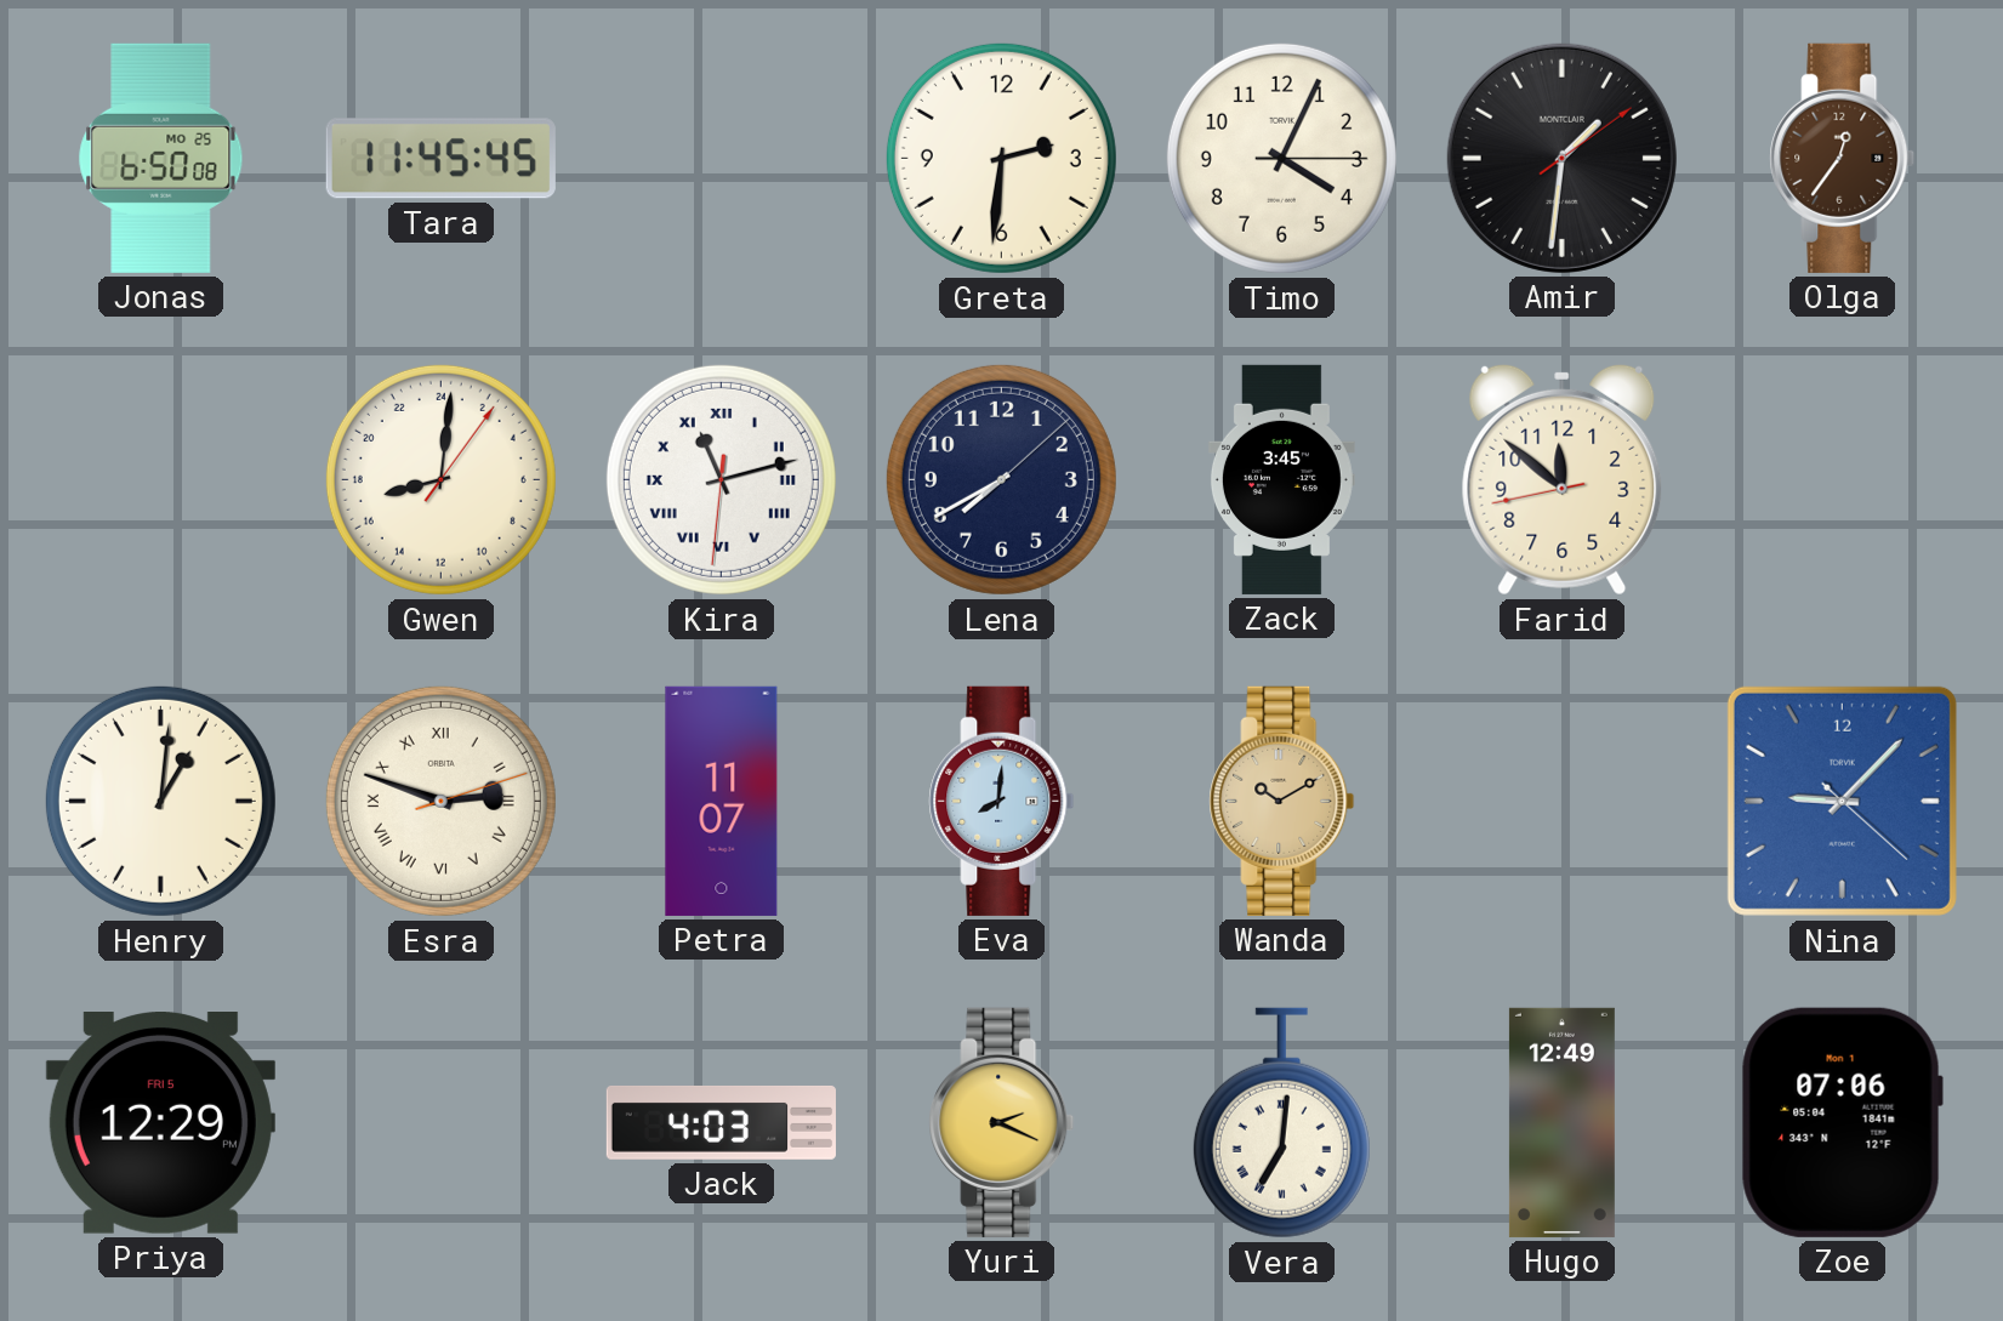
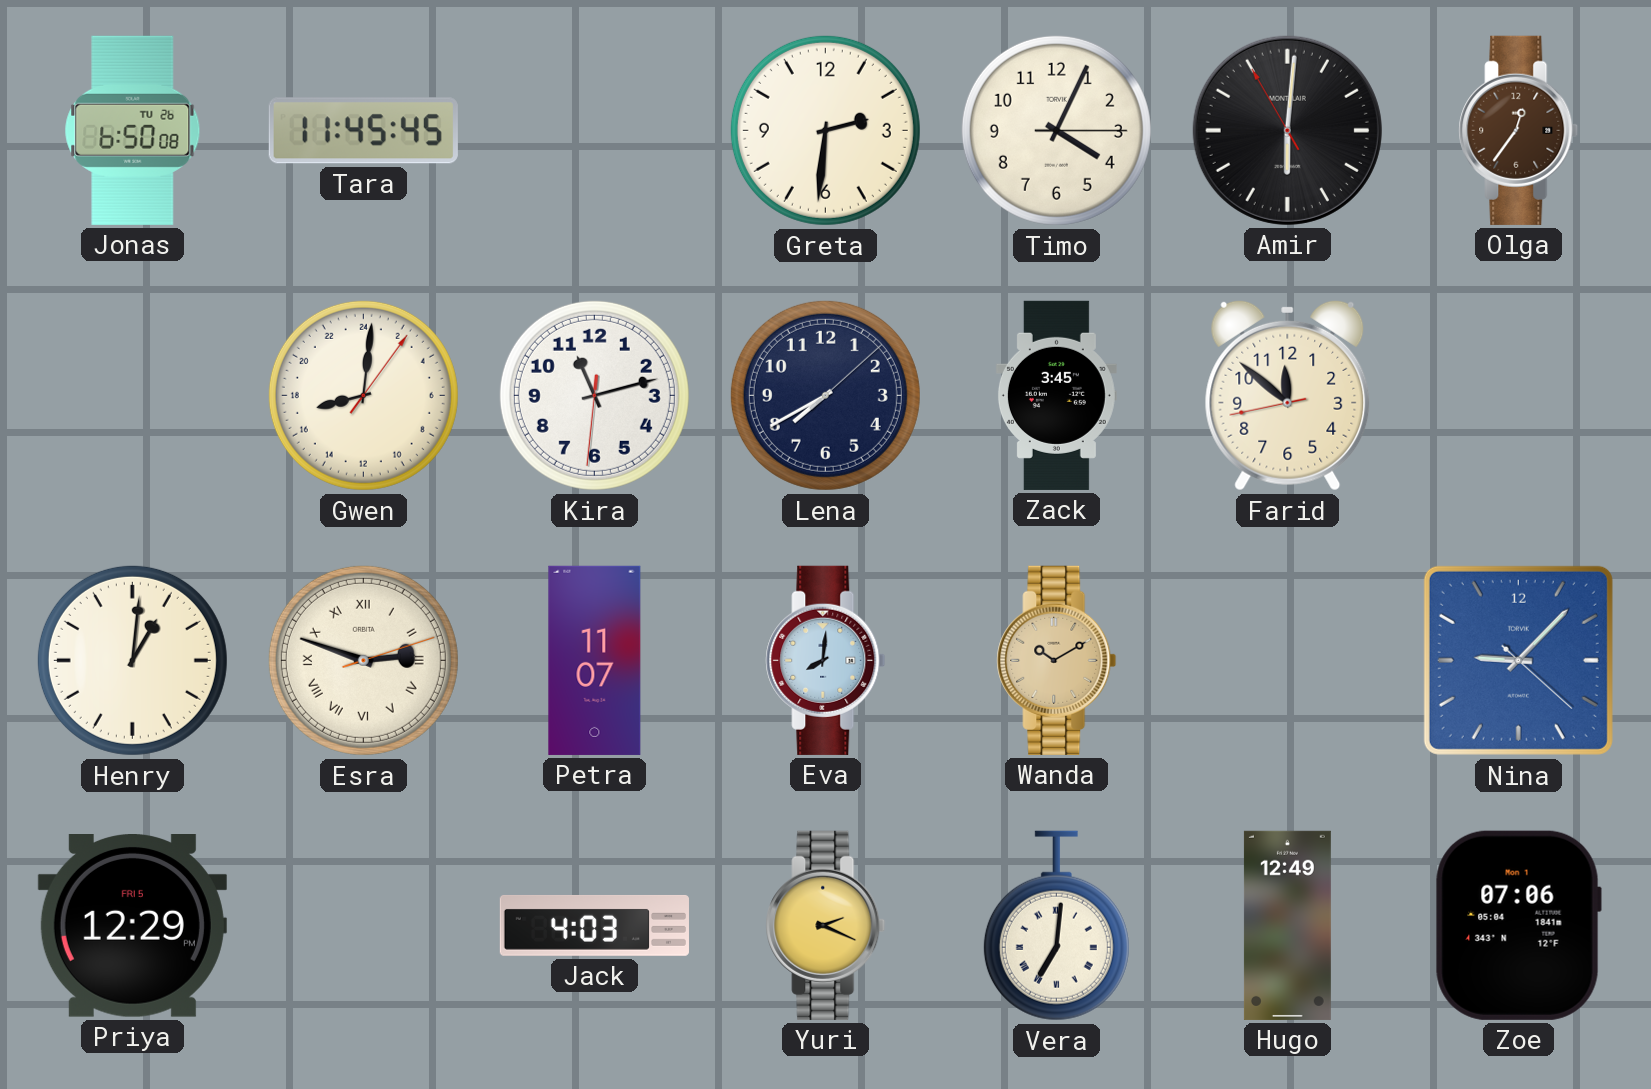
Jonas date: MO 25 -> TU 26
Amir: 1:31 -> 6:00
Kira numerals: Roman -> Arabic
